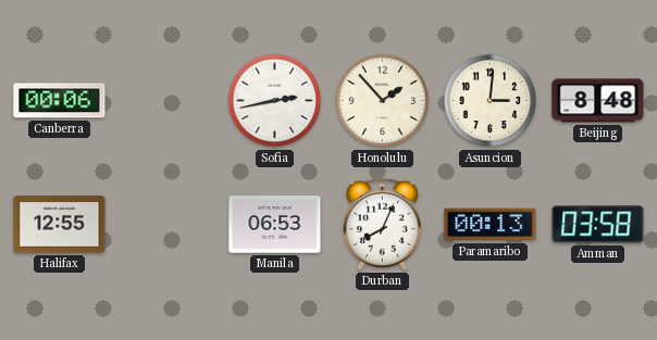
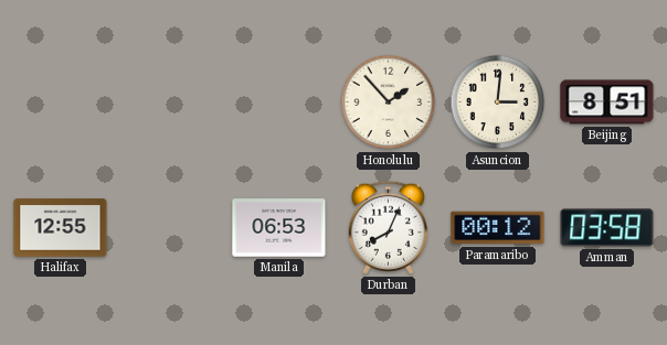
Canberra: 00:06 -> none
Sofia: 2:43 -> none
Beijing: 8:48 -> 8:51
Paramaribo: 00:13 -> 00:12
